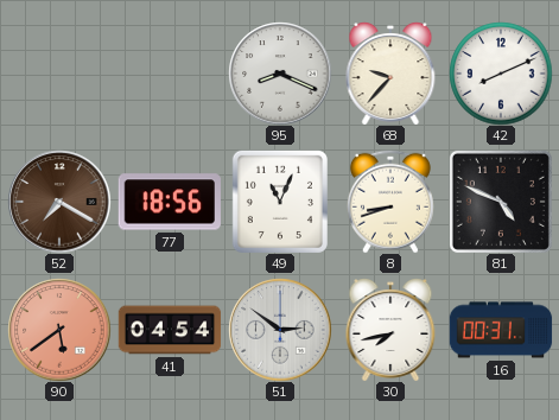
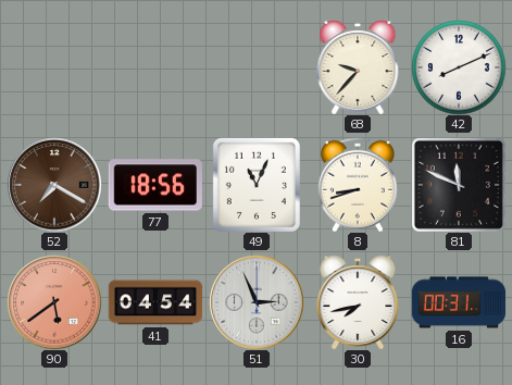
95: 8:19 -> none
81: 4:49 -> 11:49
51: 2:51 -> 2:56
